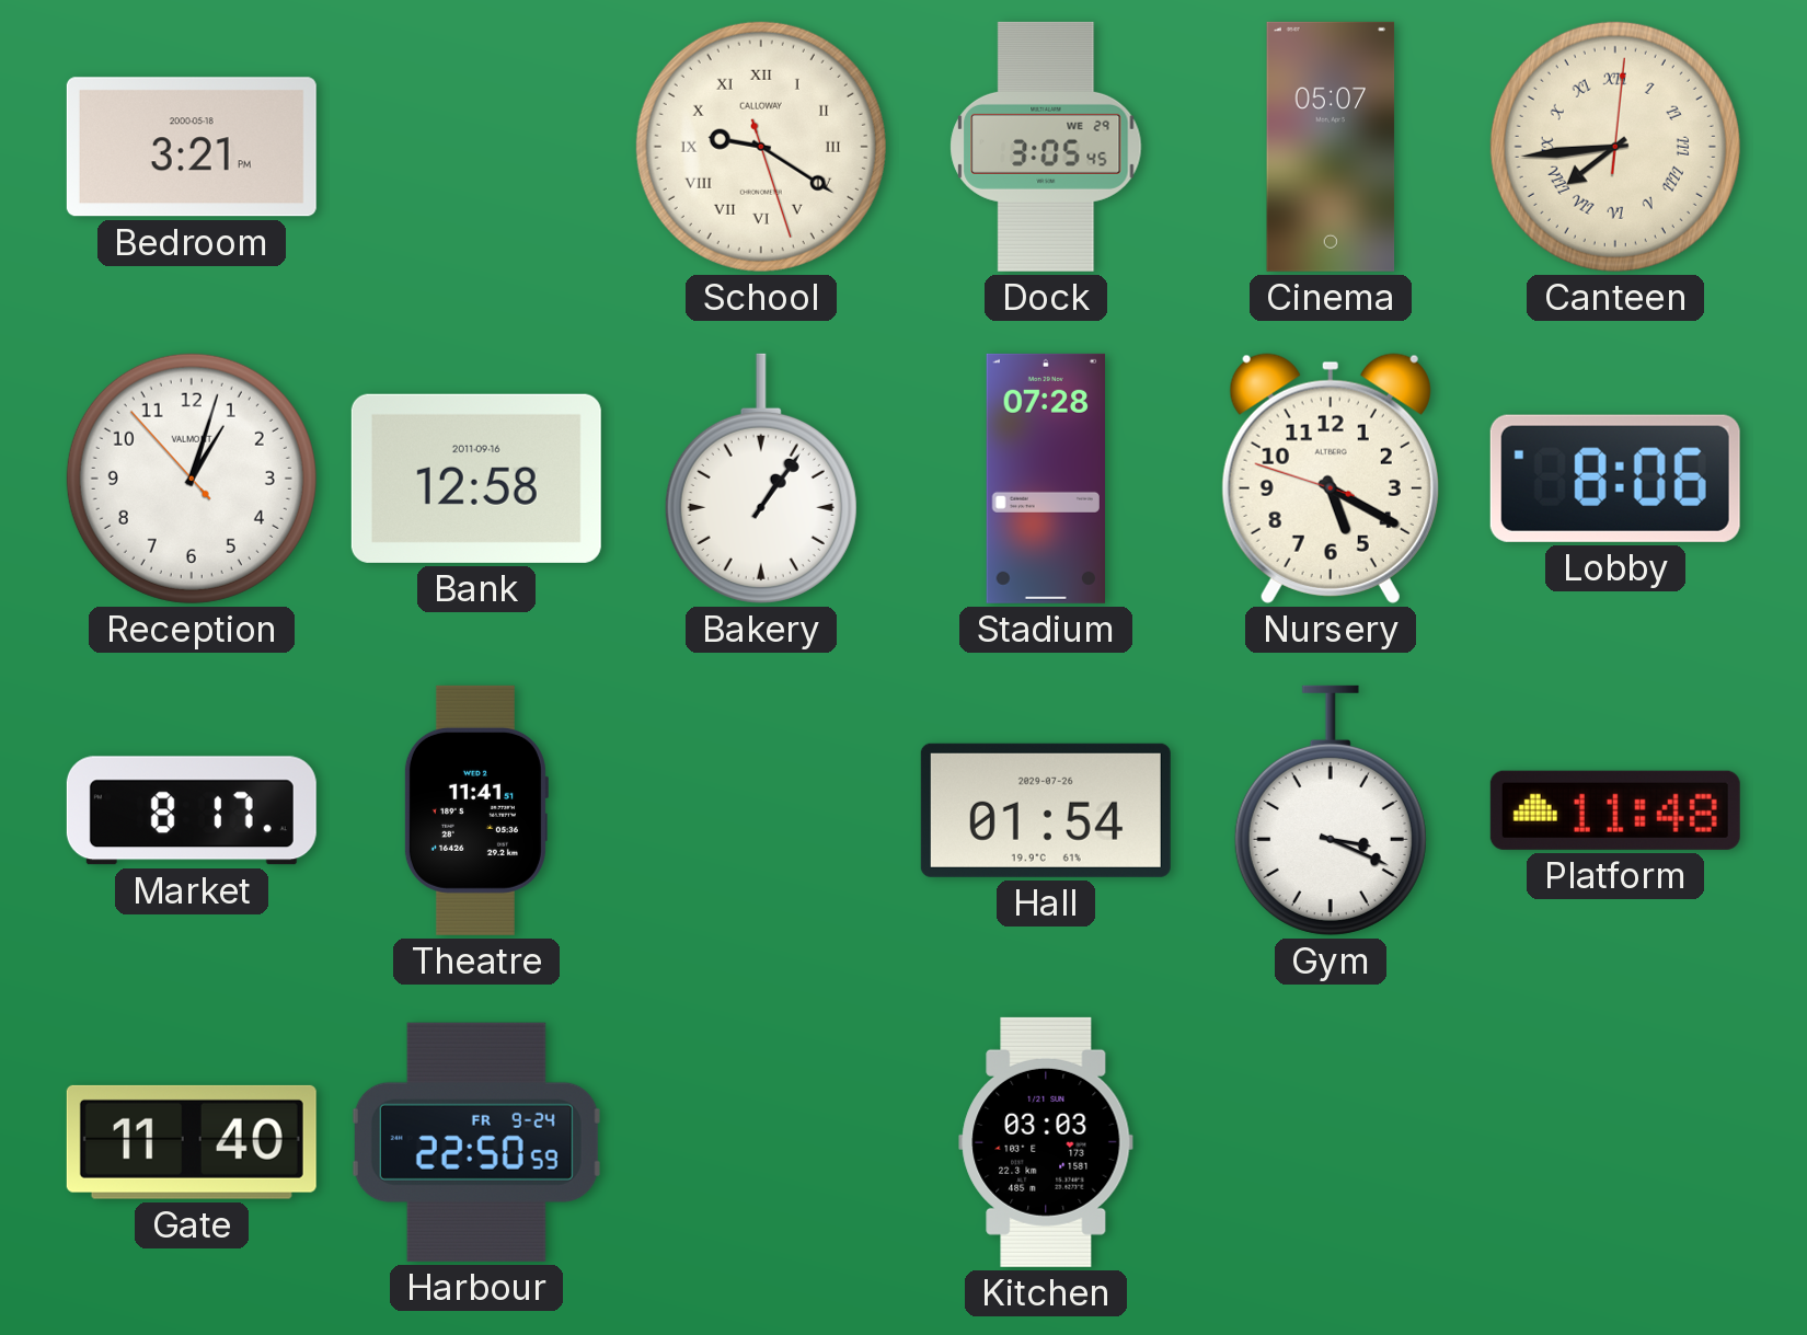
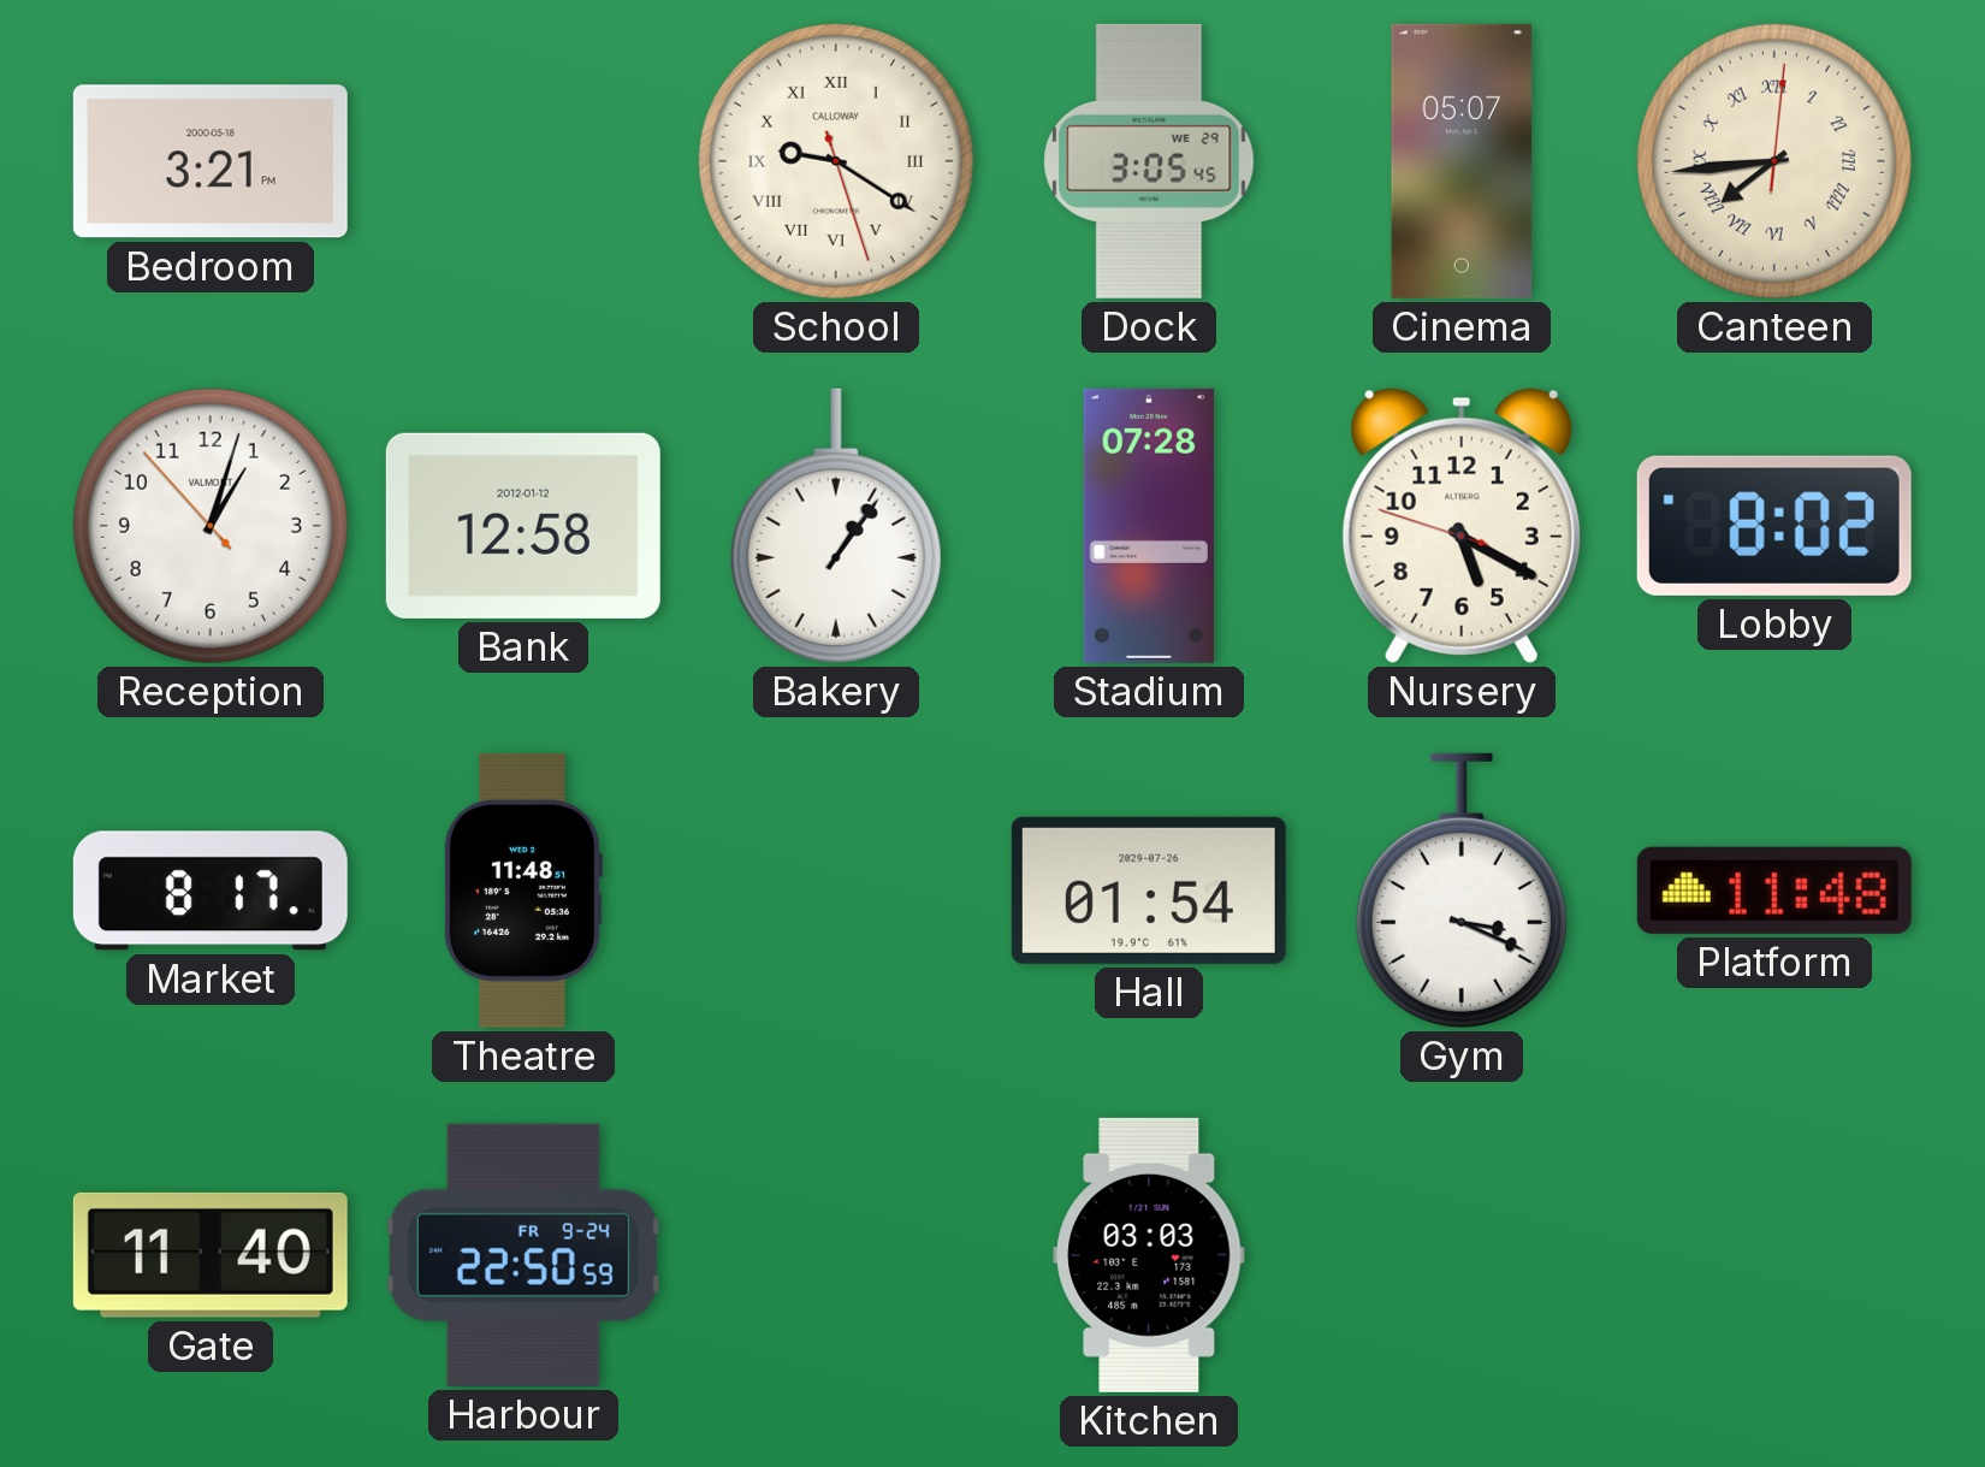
Bank date: 2011-09-16 -> 2012-01-12
Lobby: 8:06 -> 8:02
Theatre: 11:41 -> 11:48
